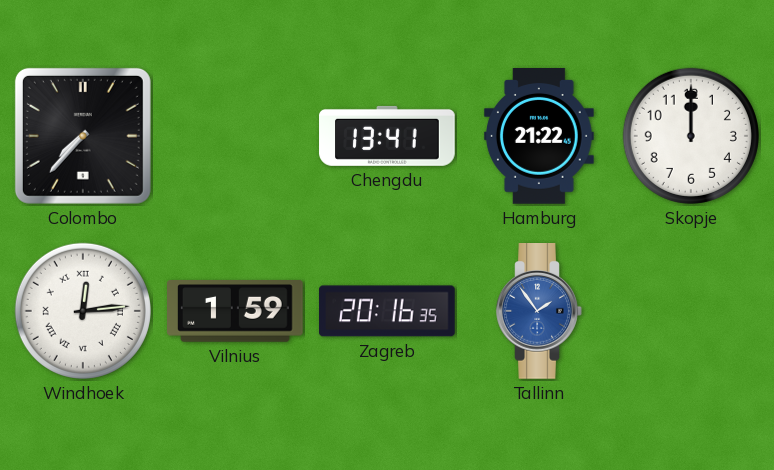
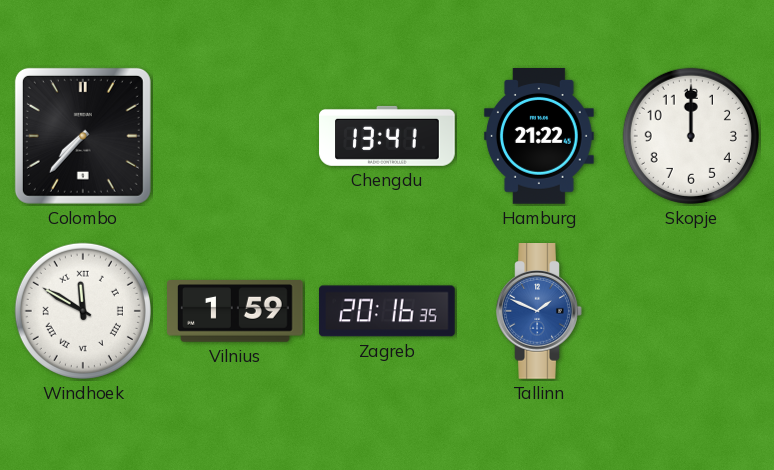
Windhoek: 12:14 -> 11:50
Tallinn: 1:54 -> 1:49
